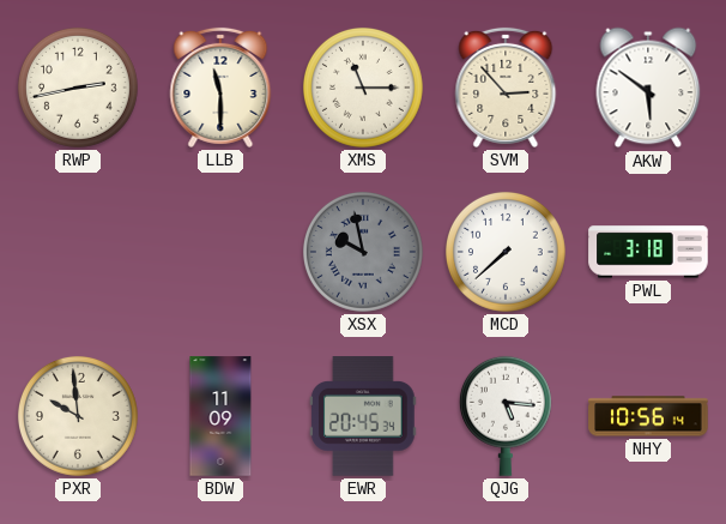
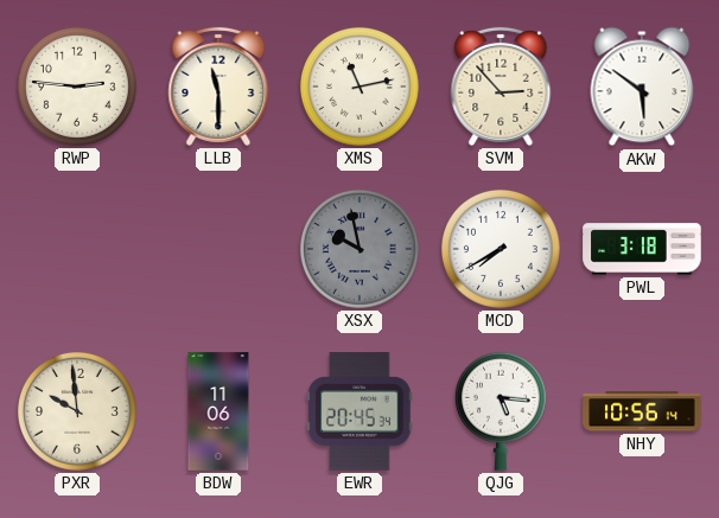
RWP: 2:43 -> 2:46
XMS: 11:15 -> 11:13
MCD: 7:38 -> 7:40
BDW: 11:09 -> 11:06
